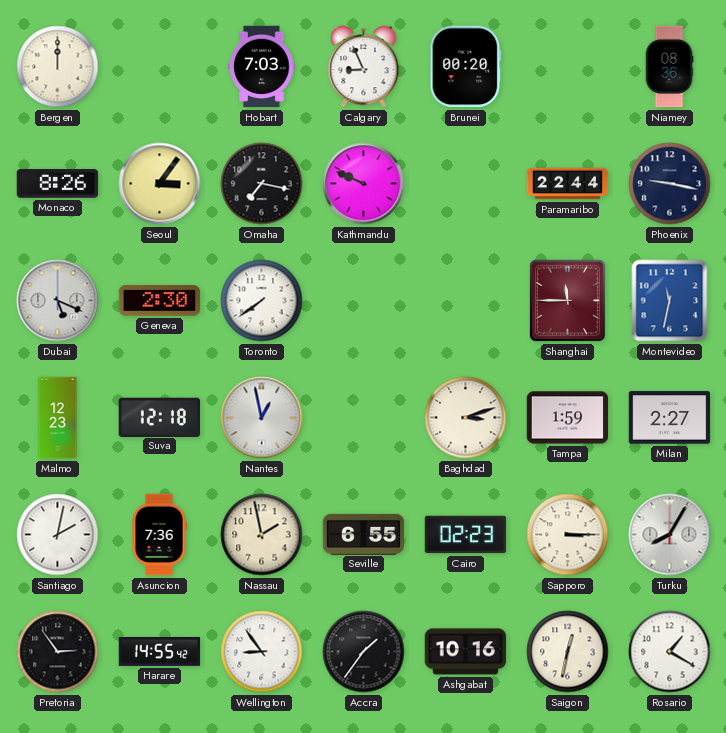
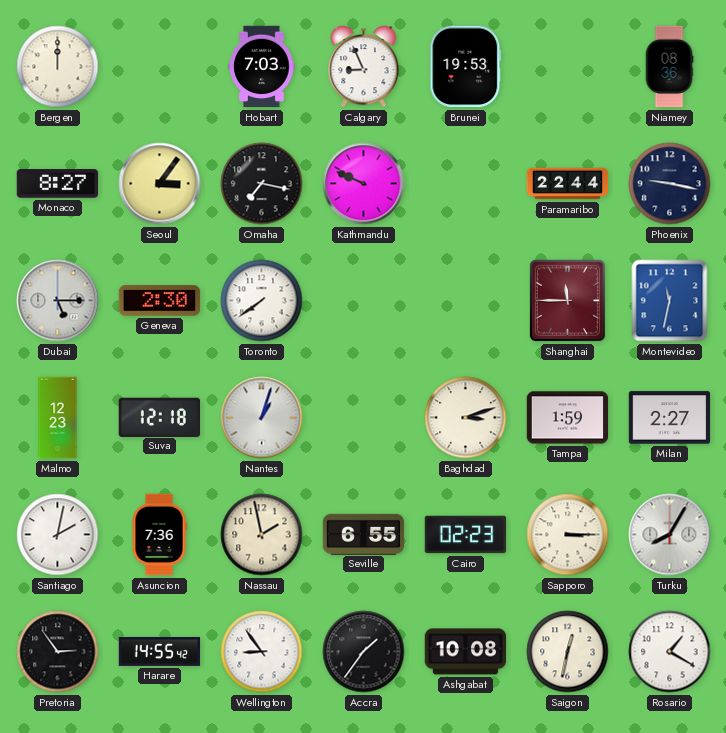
Brunei: 00:20 -> 19:53
Monaco: 8:26 -> 8:27
Dubai: 5:19 -> 5:15
Nantes: 12:58 -> 1:03
Ashgabat: 10:16 -> 10:08
